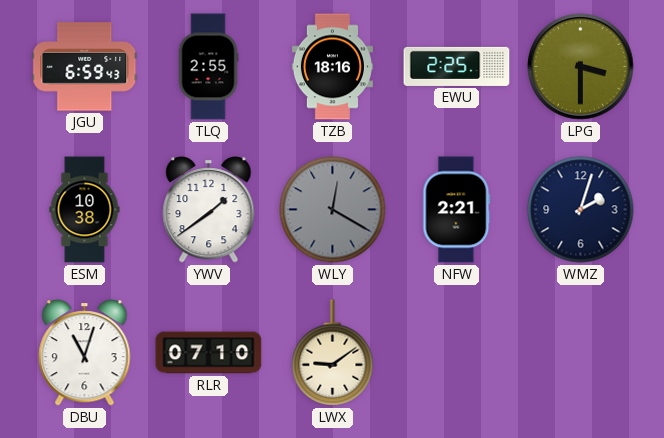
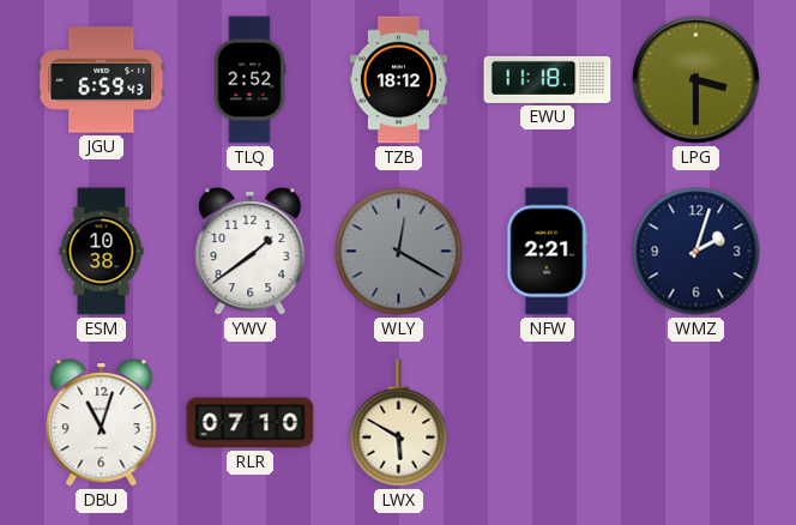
TLQ: 2:55 -> 2:52
TZB: 18:16 -> 18:12
EWU: 2:25 -> 11:18
LWX: 9:09 -> 5:50
